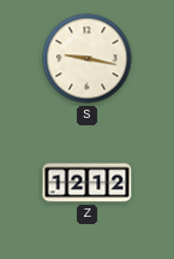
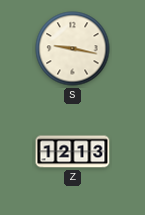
Z: 12:12 -> 12:13
